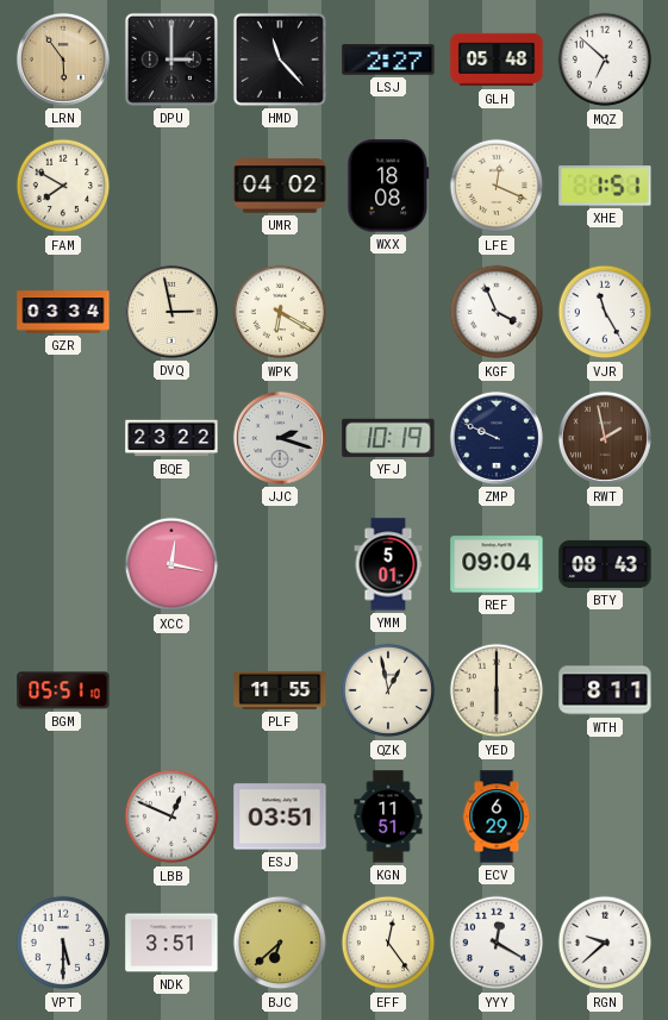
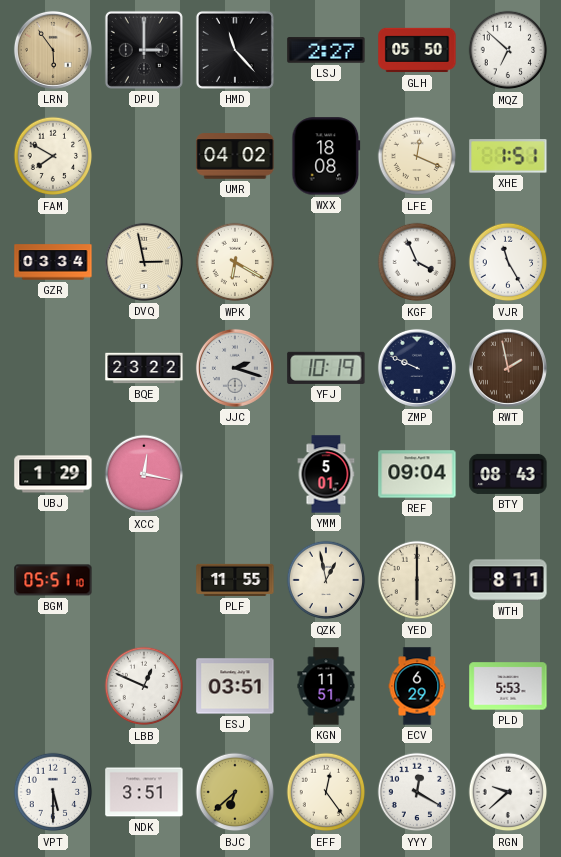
GLH: 05:48 -> 05:50
UBJ: none -> 1:29
PLD: none -> 5:53
